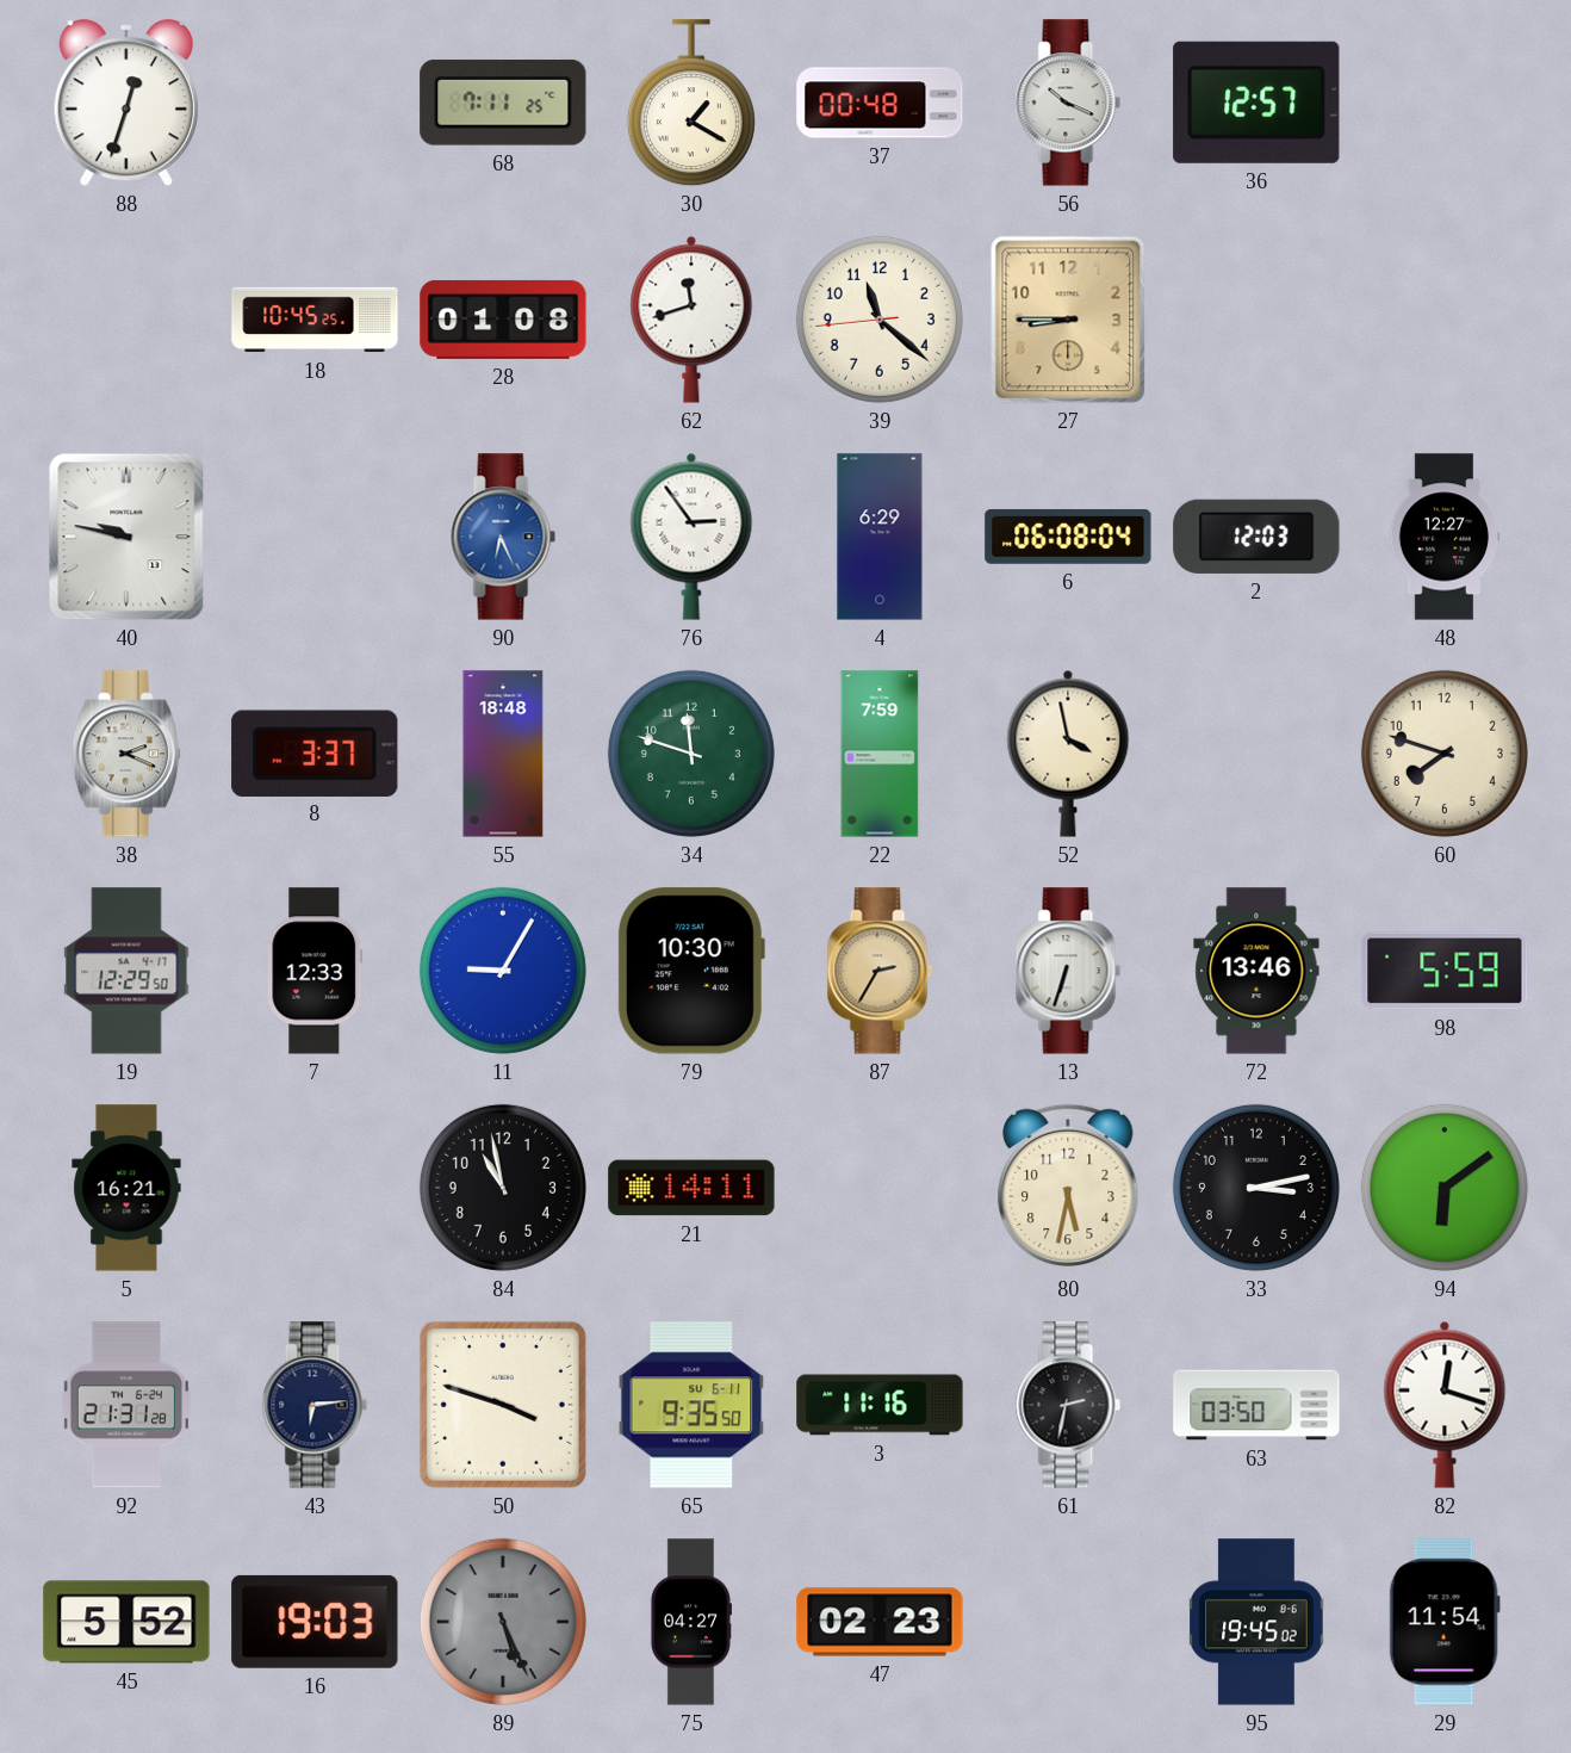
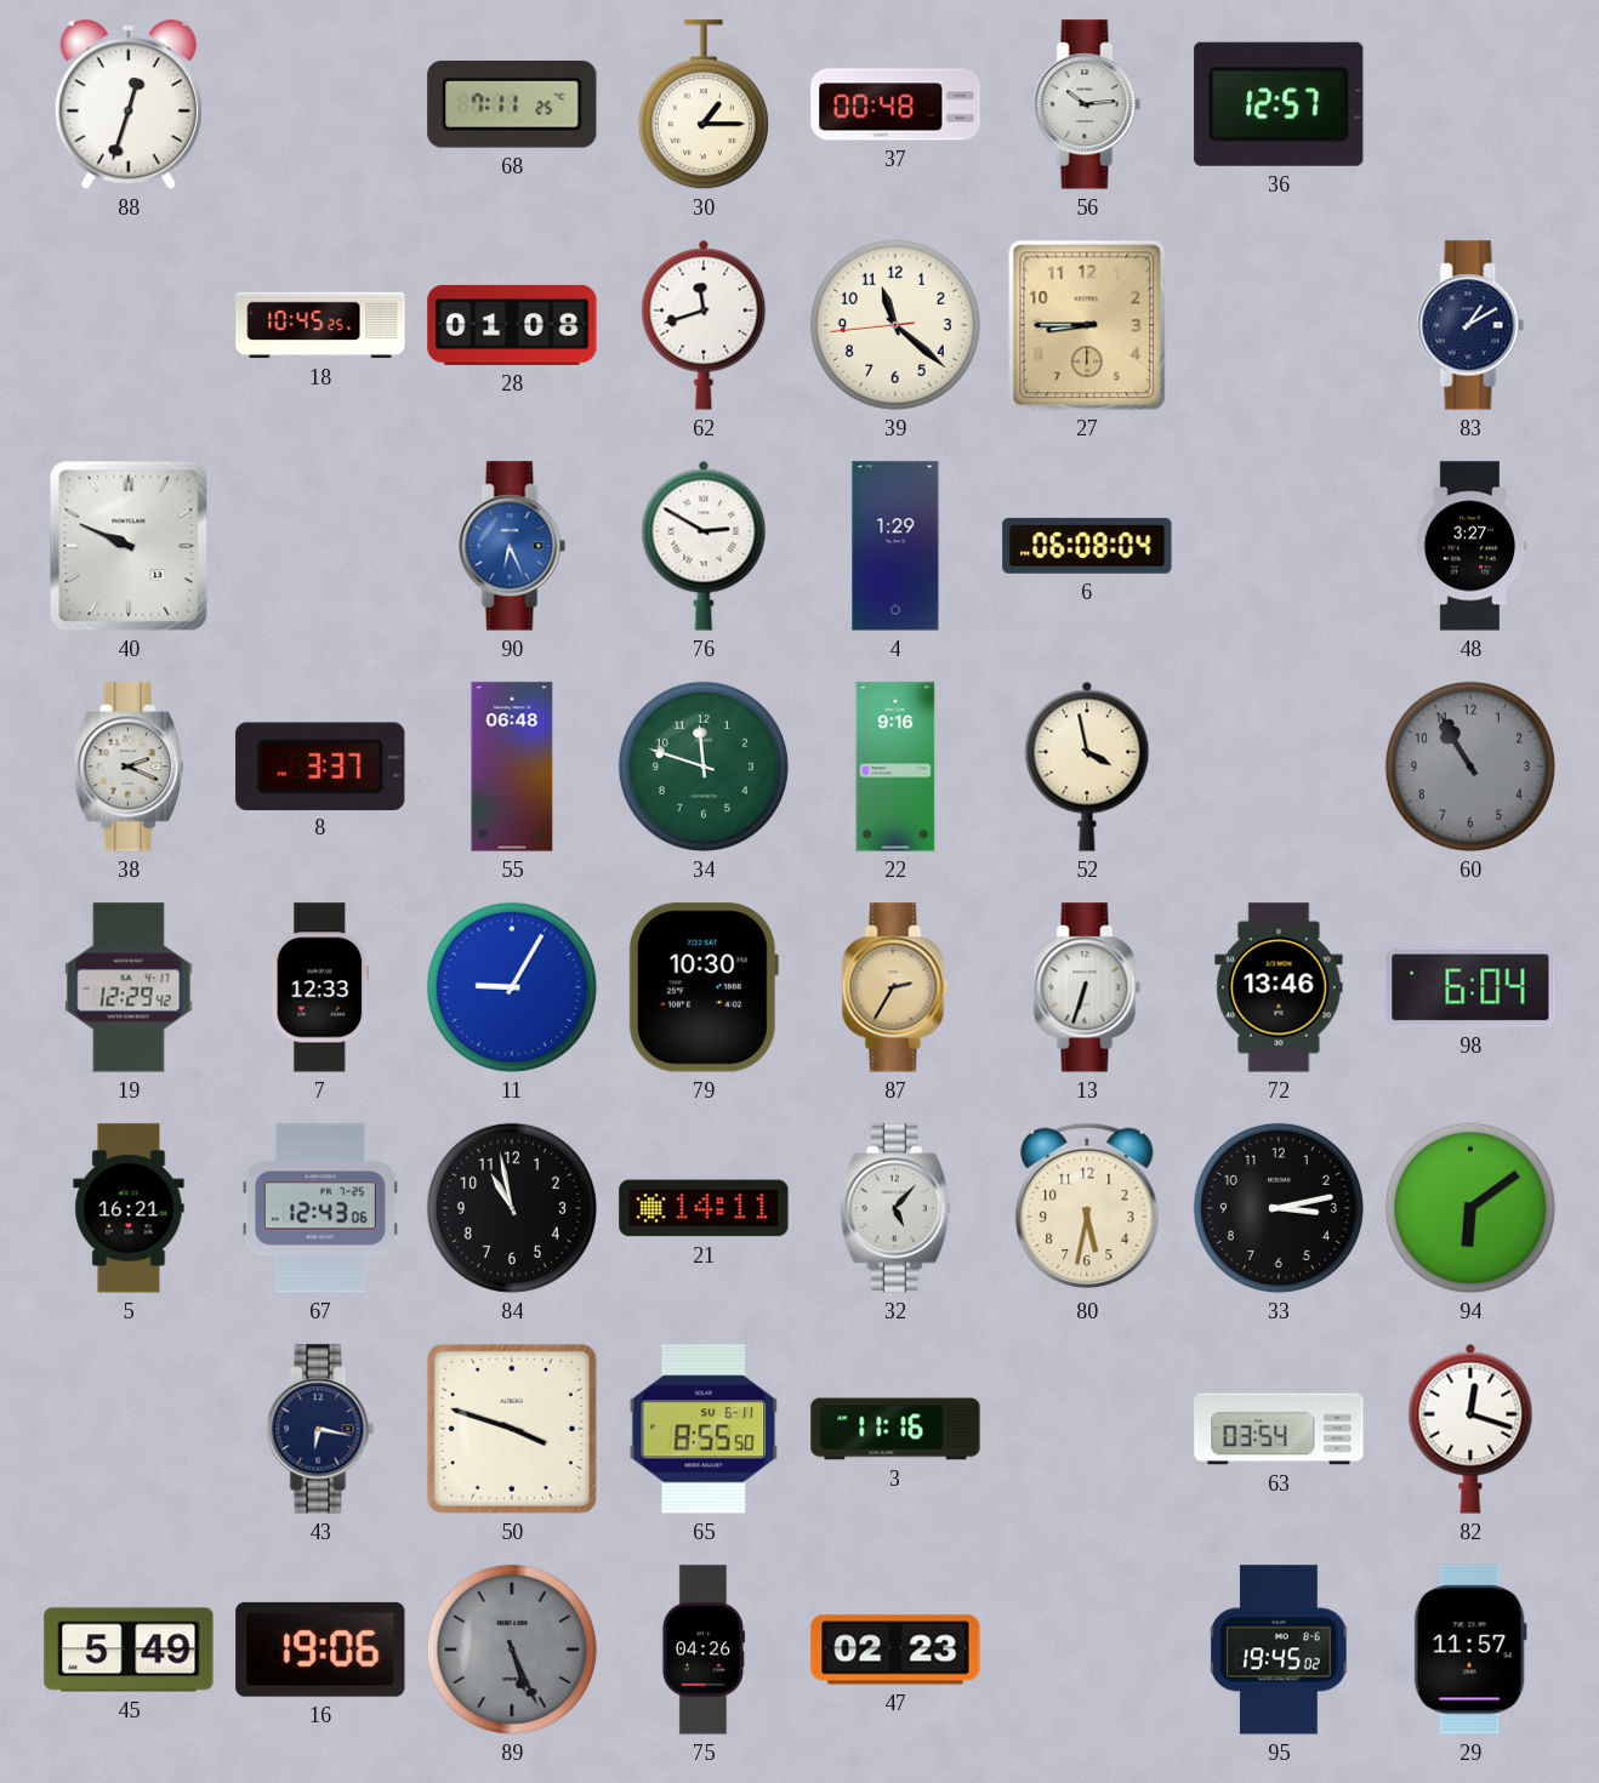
30: 1:20 -> 1:15
56: 10:19 -> 10:14
83: none -> 1:10
40: 9:47 -> 9:49
76: 2:54 -> 2:50
4: 6:29 -> 1:29
2: 12:03 -> none
48: 12:27 -> 3:27
55: 18:48 -> 06:48
22: 7:59 -> 9:16
60: 7:48 -> 10:55
60 dial: cream -> grey
19: 12:29:50 -> 12:29:42
98: 5:59 -> 6:04
67: none -> 12:43
32: none -> 5:07
92: 21:31 -> none
43: 6:14 -> 6:17
65: 9:35 -> 8:55
61: 2:32 -> none
63: 03:50 -> 03:54
45: 5:52 -> 5:49
16: 19:03 -> 19:06
75: 04:27 -> 04:26
29: 11:54 -> 11:57
